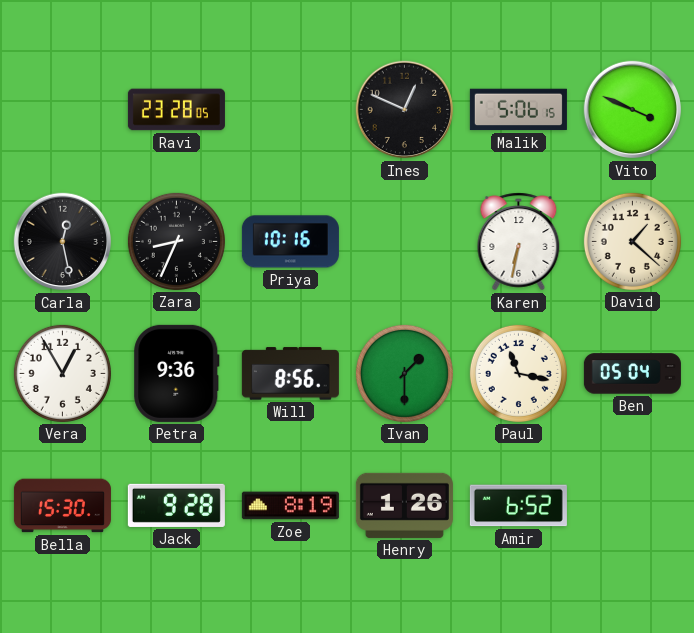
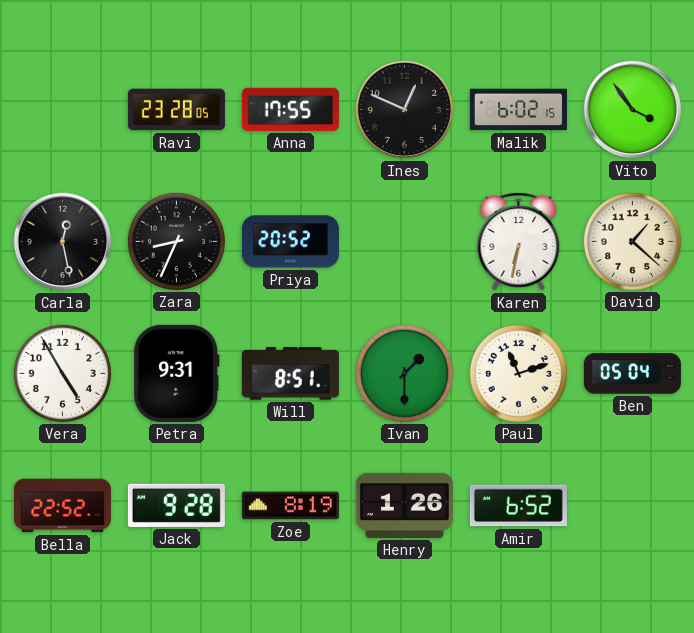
Anna: none -> 17:55
Malik: 5:06 -> 6:02
Vito: 3:49 -> 3:54
Priya: 10:16 -> 20:52
Vera: 12:55 -> 4:55
Petra: 9:36 -> 9:31
Will: 8:56 -> 8:51
Paul: 11:17 -> 11:12
Bella: 15:30 -> 22:52
